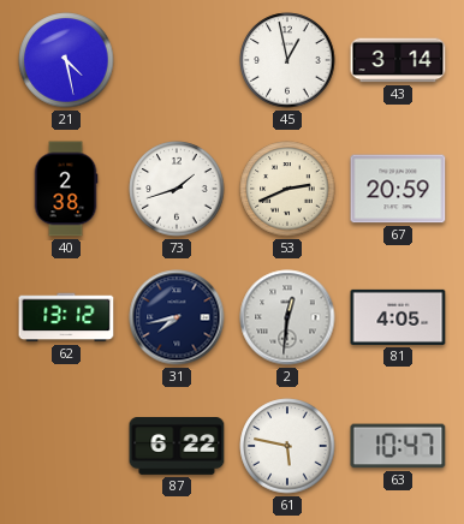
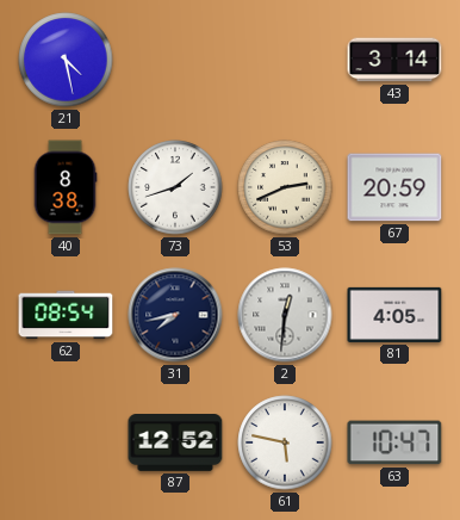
45: 12:58 -> none
40: 2:38 -> 8:38
62: 13:12 -> 08:54
87: 6:22 -> 12:52
